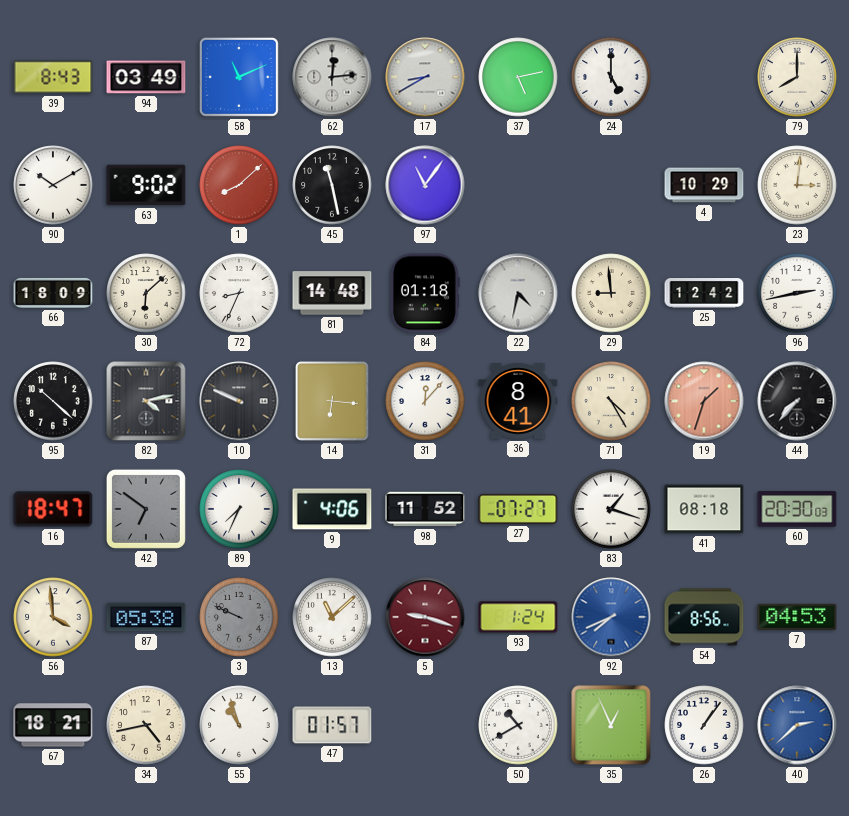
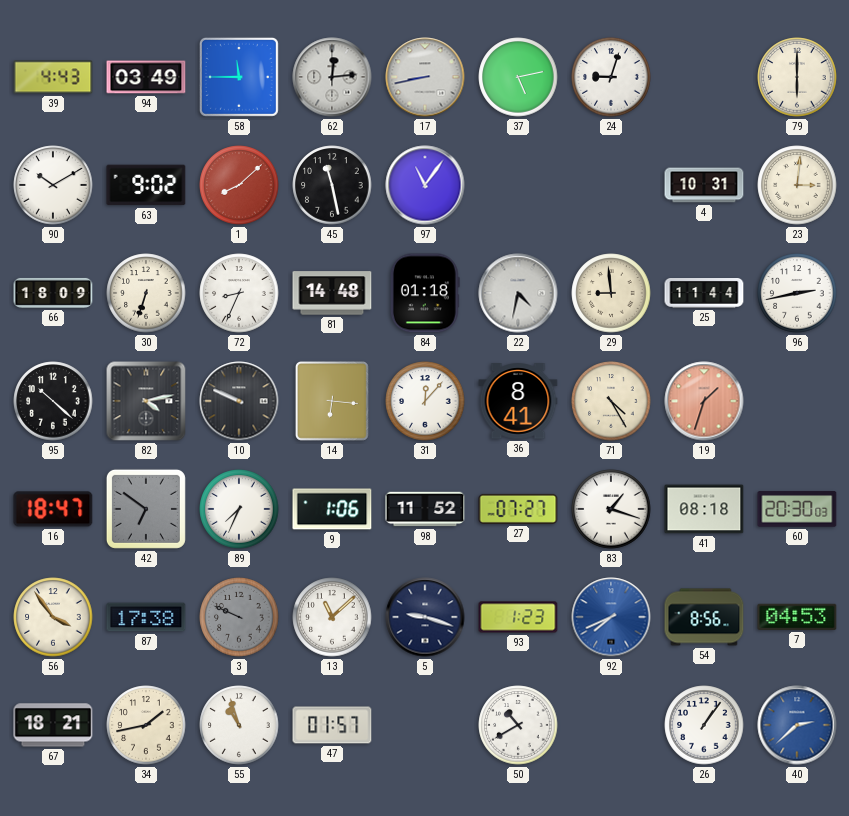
39: 8:43 -> 4:43
58: 11:11 -> 11:45
17: 8:40 -> 8:43
24: 5:00 -> 9:03
79: 8:00 -> 6:00
4: 10:29 -> 10:31
30: 6:08 -> 6:33
25: 12:42 -> 11:44
44: 7:37 -> none
9: 4:06 -> 1:06
56: 3:59 -> 3:54
87: 05:38 -> 17:38
5 dial: burgundy -> navy
93: 1:24 -> 1:23
34: 4:43 -> 1:43
35: 12:56 -> none
